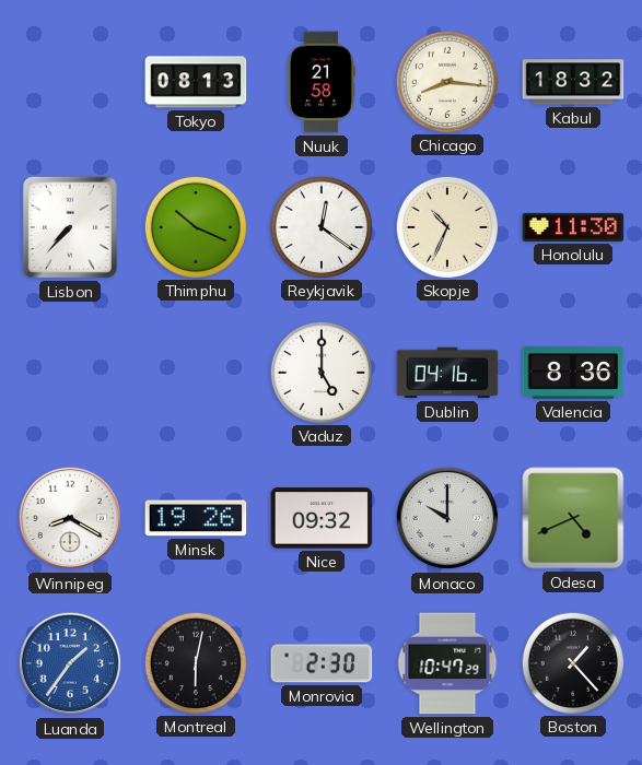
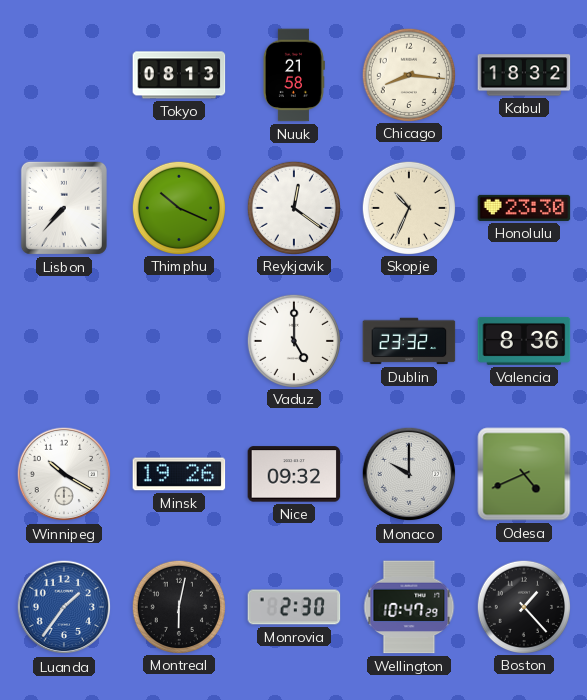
Honolulu: 11:30 -> 23:30
Dublin: 04:16 -> 23:32
Winnipeg: 8:20 -> 10:20
